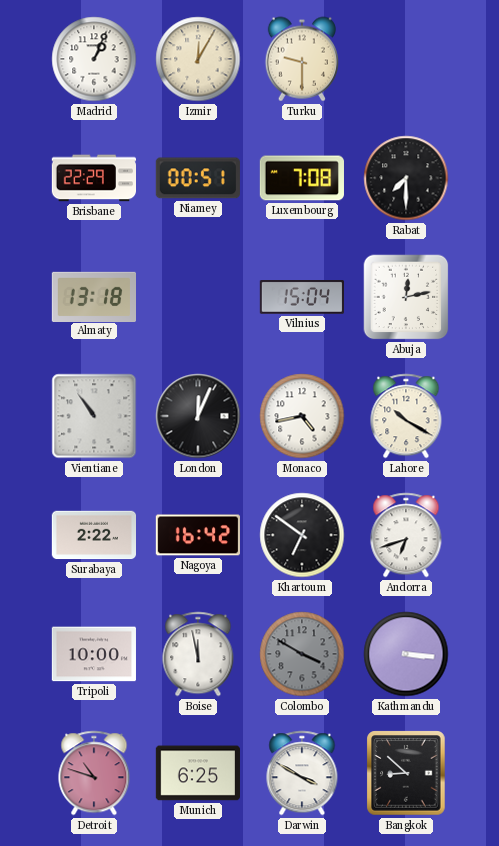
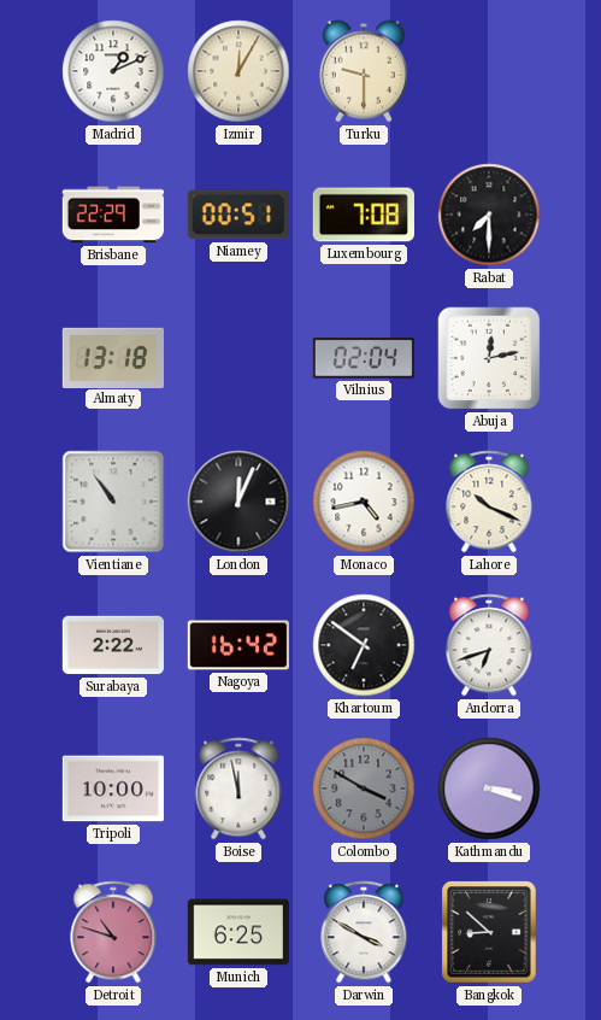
Madrid: 1:04 -> 1:11
Vilnius: 15:04 -> 02:04
Lahore: 10:20 -> 10:19
Kathmandu: 3:16 -> 3:18
